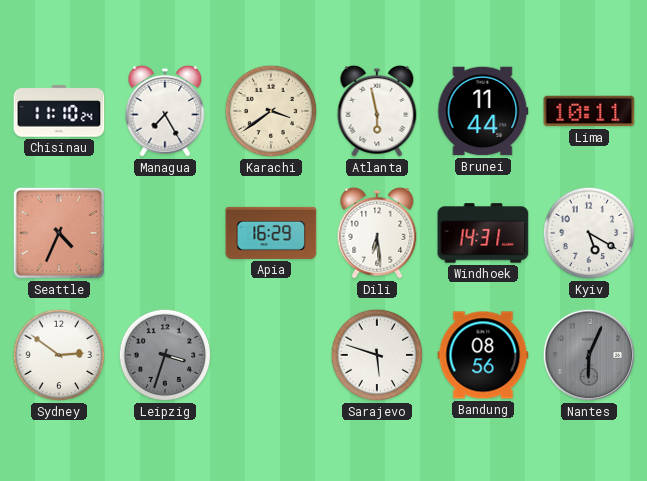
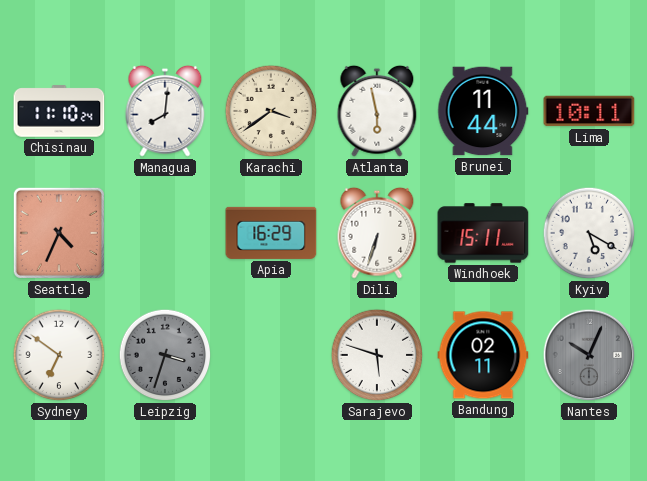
Managua: 7:25 -> 8:01
Dili: 6:29 -> 6:33
Windhoek: 14:31 -> 15:11
Sydney: 2:51 -> 6:51
Bandung: 08:56 -> 02:11
Nantes: 6:04 -> 10:04
